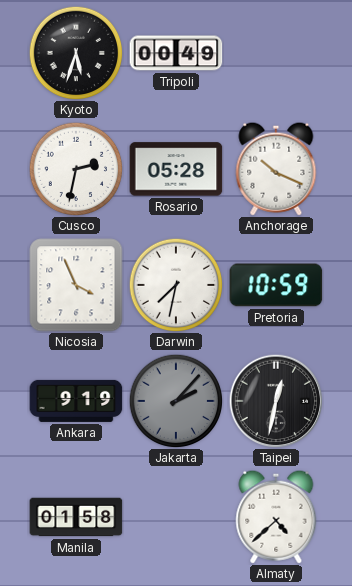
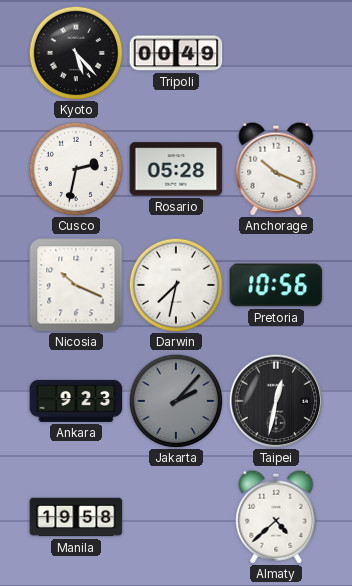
Kyoto: 5:33 -> 5:23
Nicosia: 3:56 -> 10:19
Pretoria: 10:59 -> 10:56
Ankara: 9:19 -> 9:23
Manila: 01:58 -> 19:58
